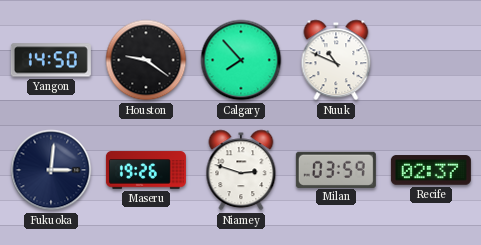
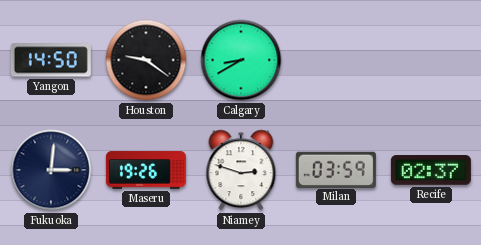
Calgary: 7:53 -> 8:40
Nuuk: 10:49 -> none
